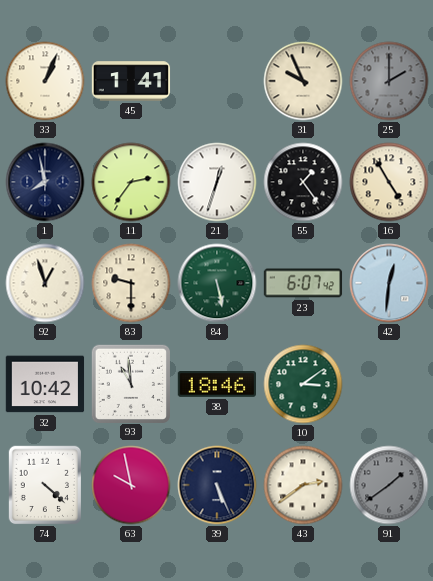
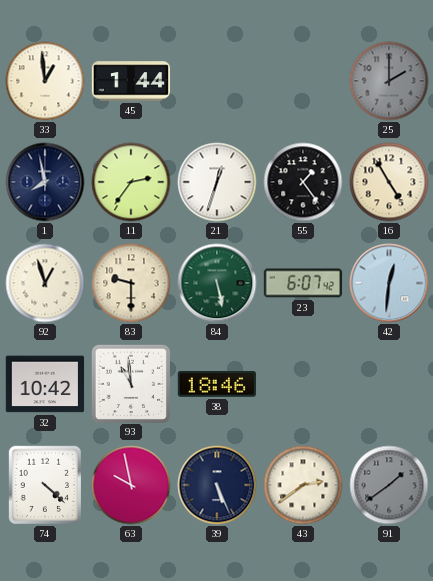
33: 1:04 -> 12:59
45: 1:41 -> 1:44
31: 9:56 -> none
10: 3:09 -> none
